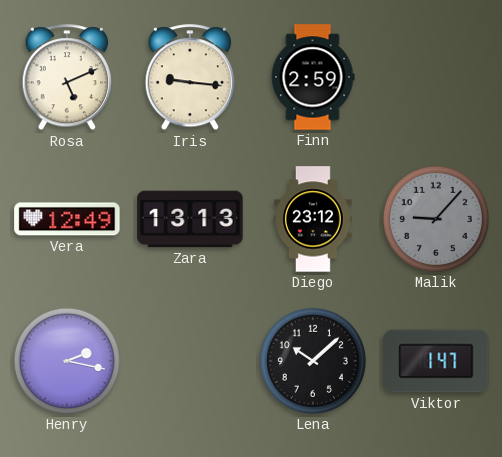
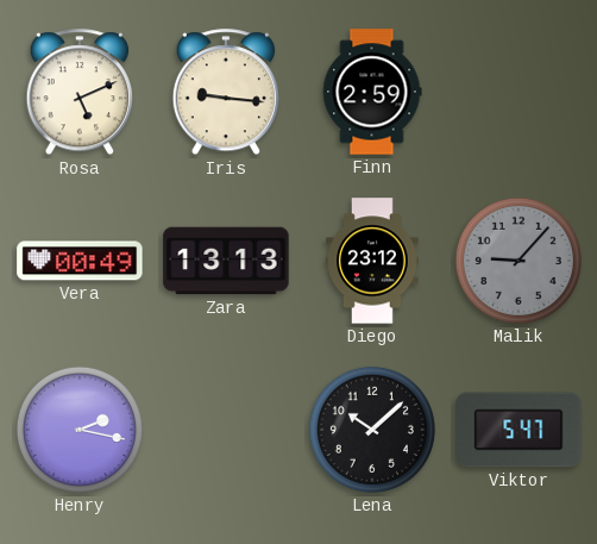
Vera: 12:49 -> 00:49
Viktor: 1:47 -> 5:47
